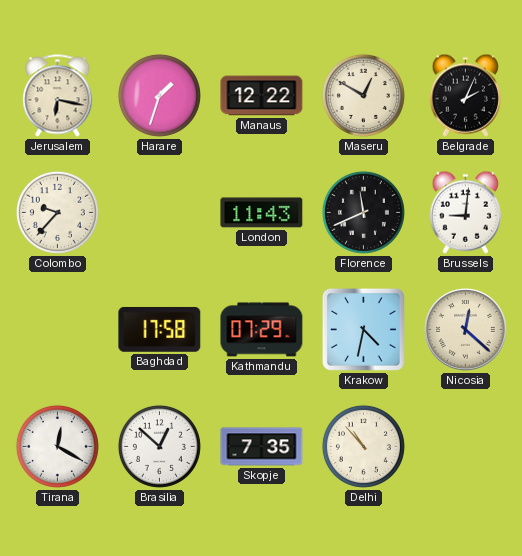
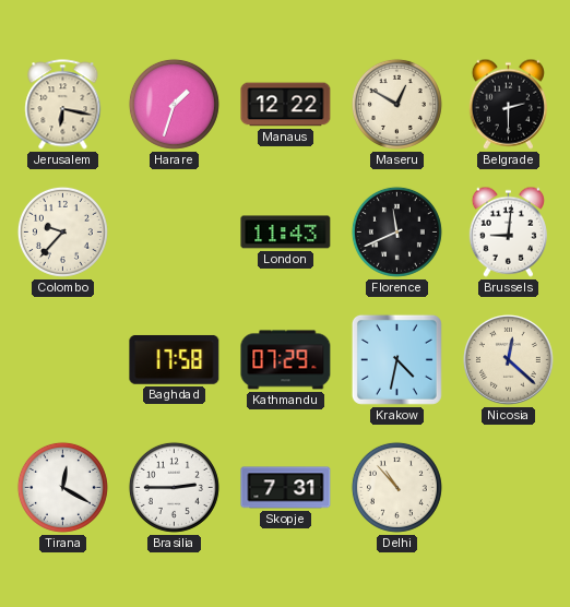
Belgrade: 2:04 -> 2:30
Brasilia: 12:52 -> 2:45
Skopje: 7:35 -> 7:31
